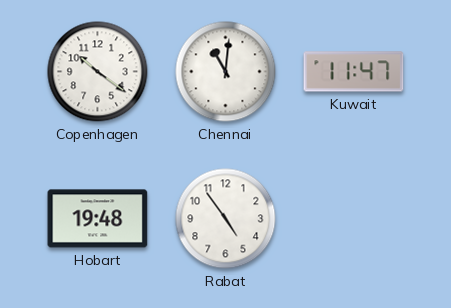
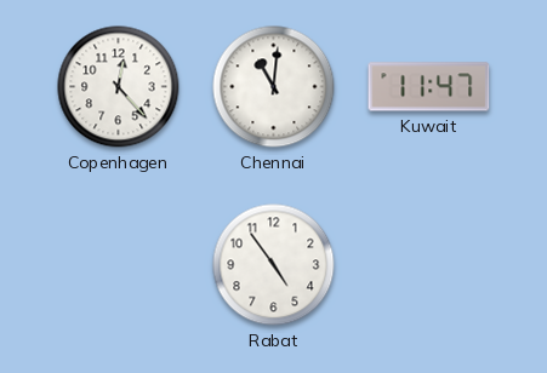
Copenhagen: 10:21 -> 12:23
Hobart: 19:48 -> none
